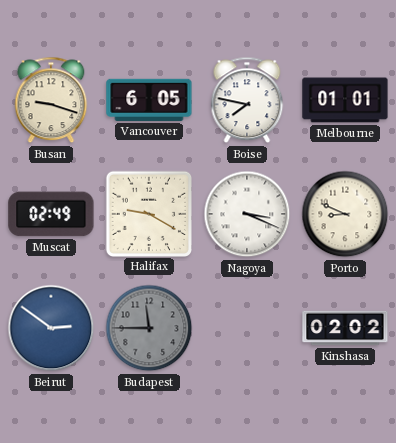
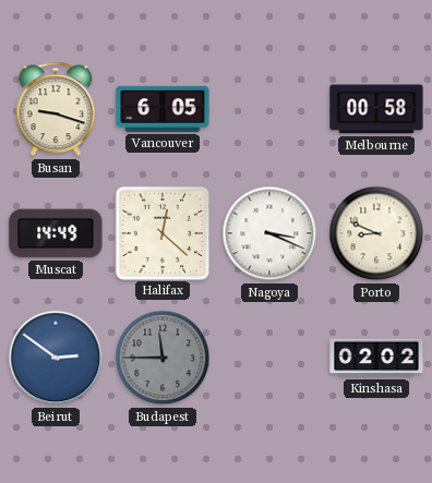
Boise: 7:47 -> none
Melbourne: 01:01 -> 00:58
Muscat: 02:49 -> 14:49
Halifax: 9:20 -> 12:22
